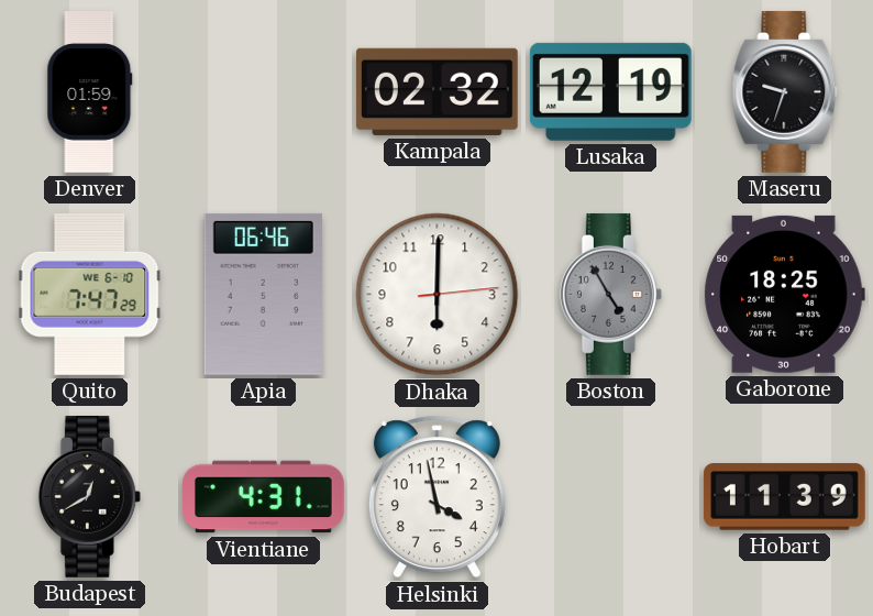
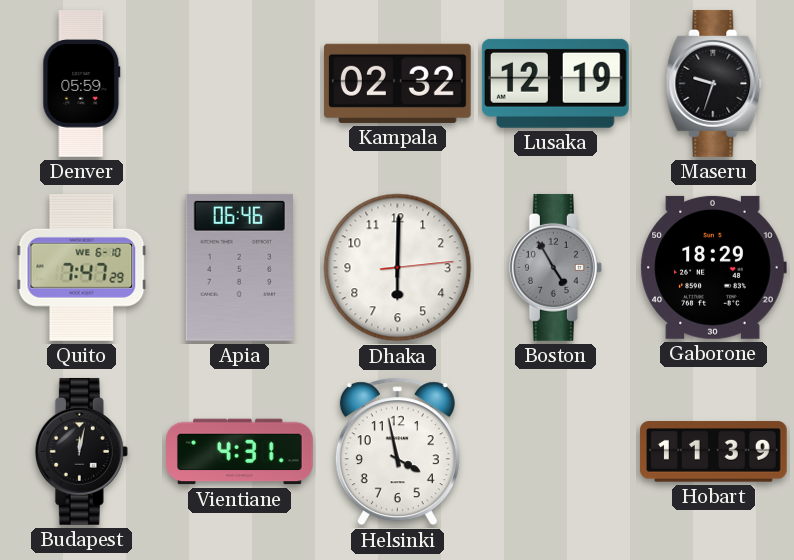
Denver: 01:59 -> 05:59
Gaborone: 18:25 -> 18:29
Budapest: 12:40 -> 12:02
